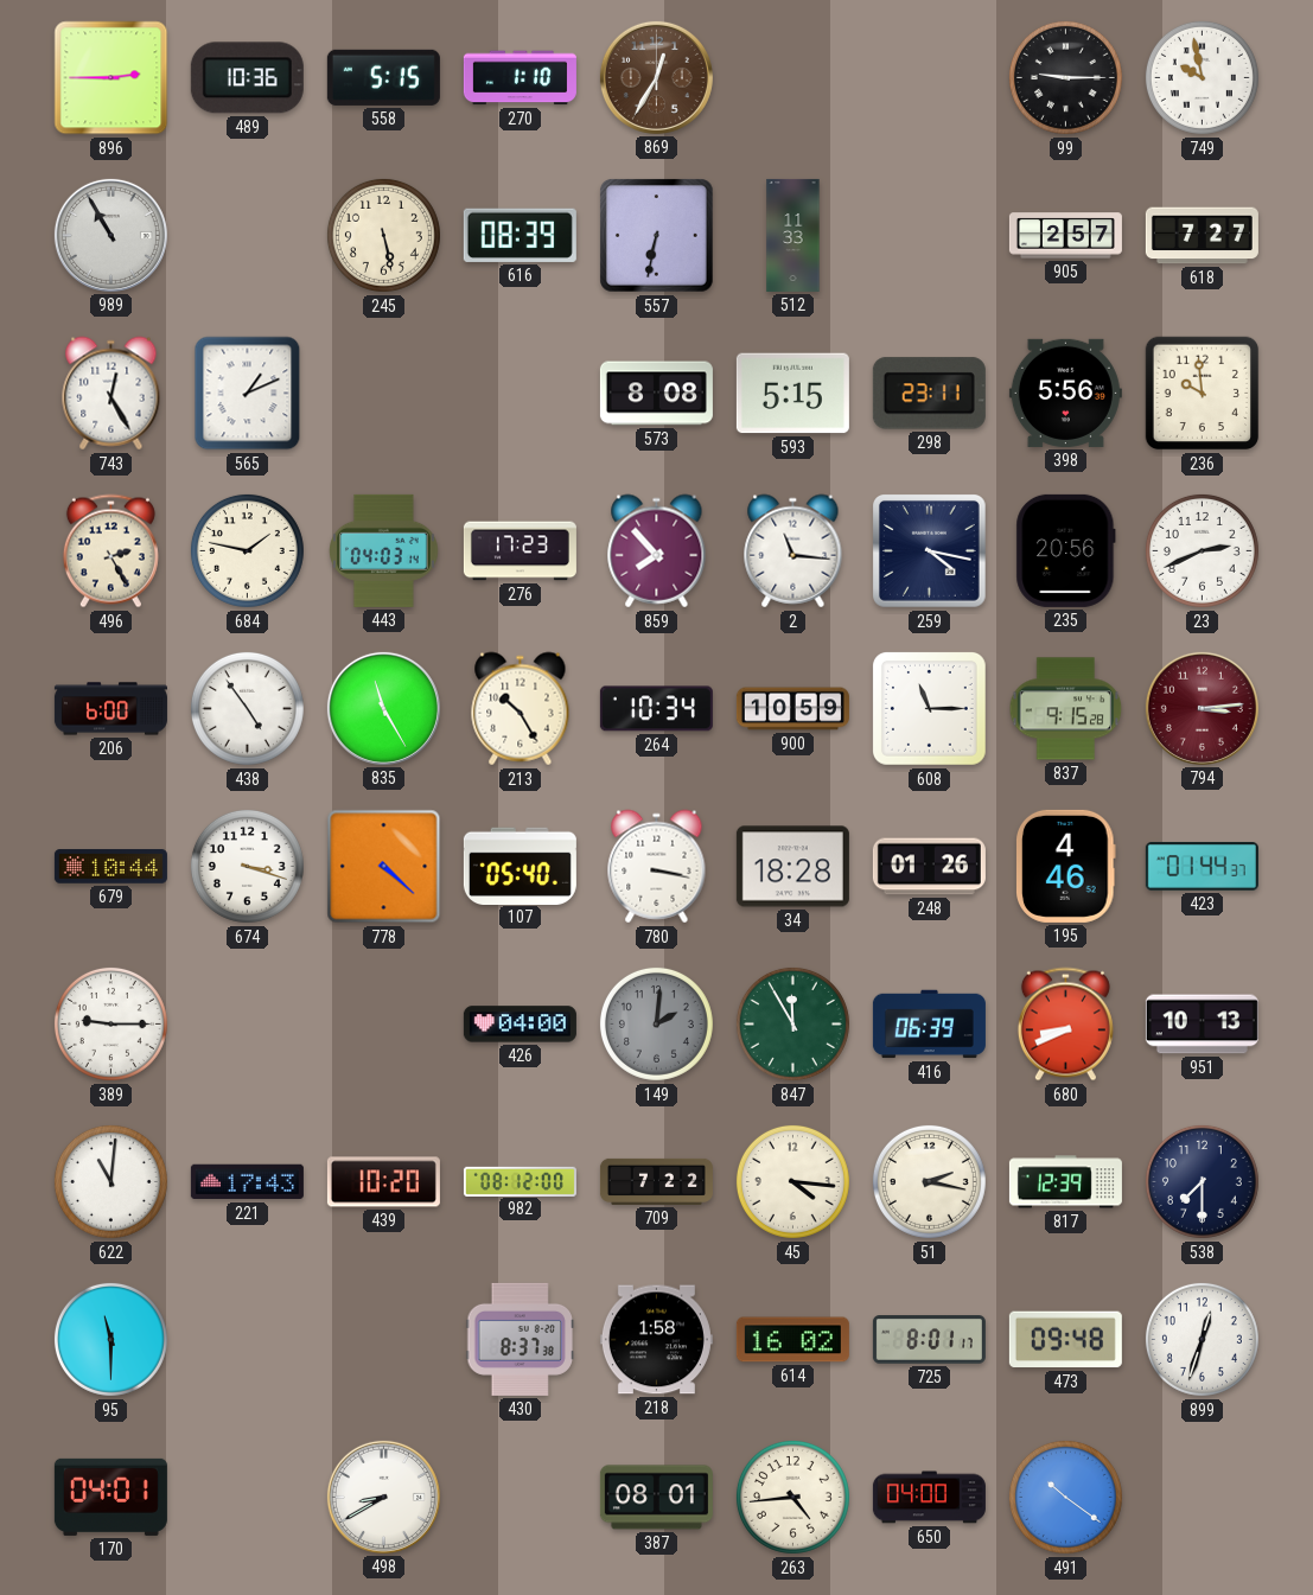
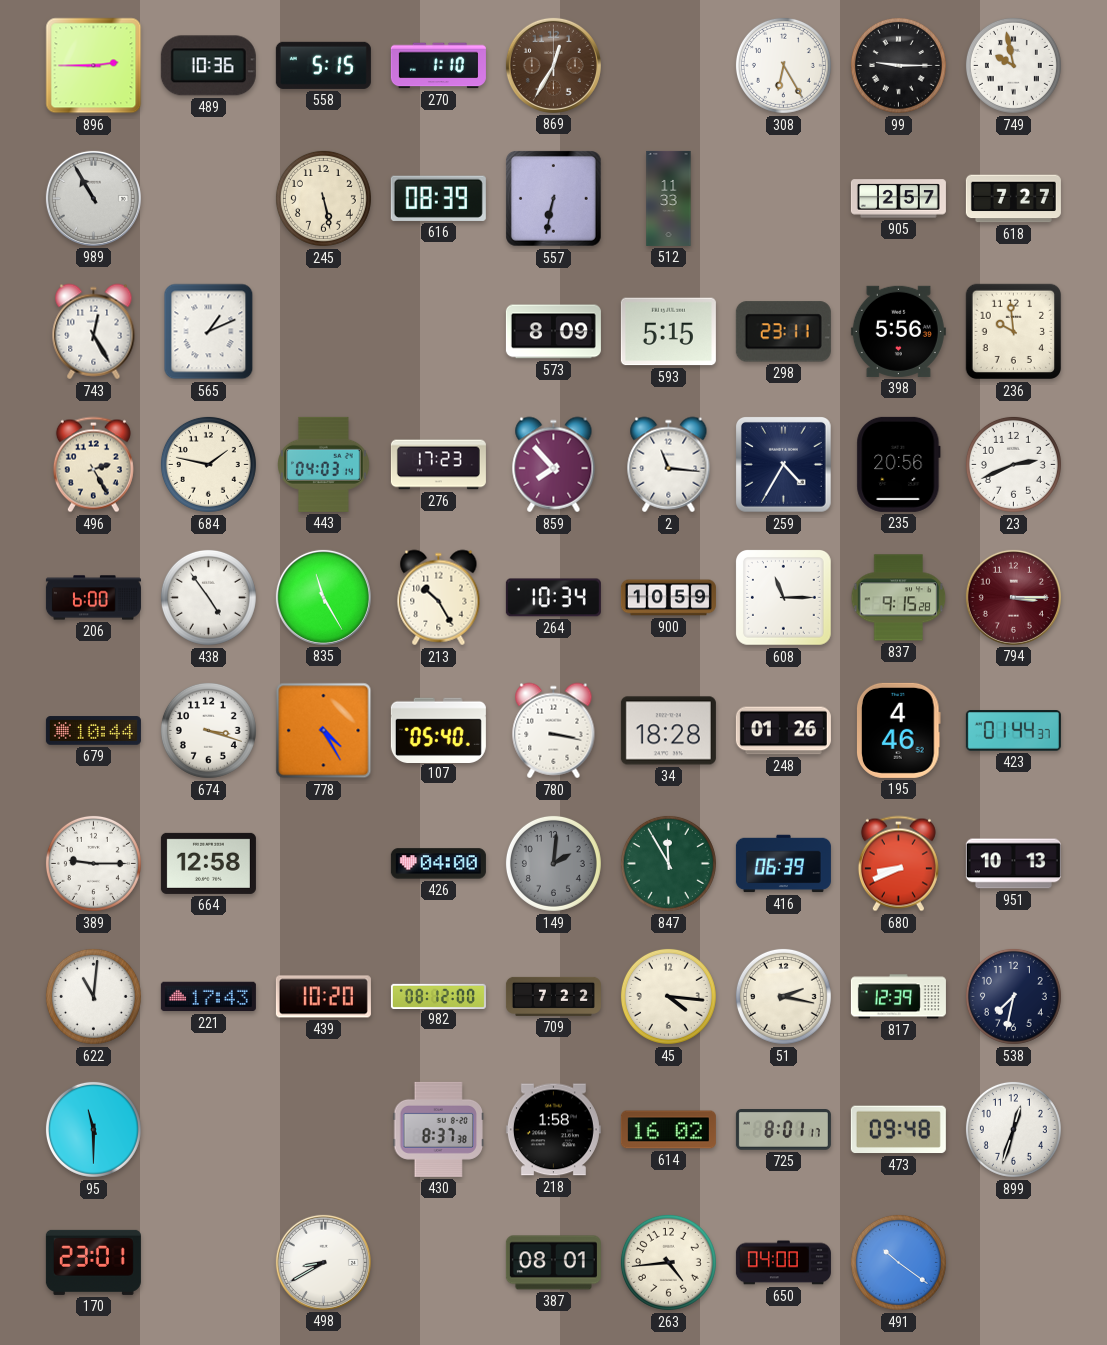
308: none -> 6:25
573: 8:08 -> 8:09
259: 4:17 -> 4:35
794: 3:14 -> 3:15
778: 4:22 -> 4:25
664: none -> 12:58
538: 7:30 -> 7:32
170: 04:01 -> 23:01
